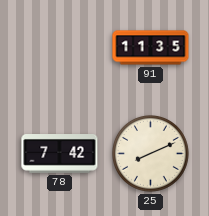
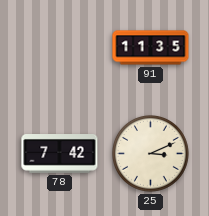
25: 8:11 -> 3:11
